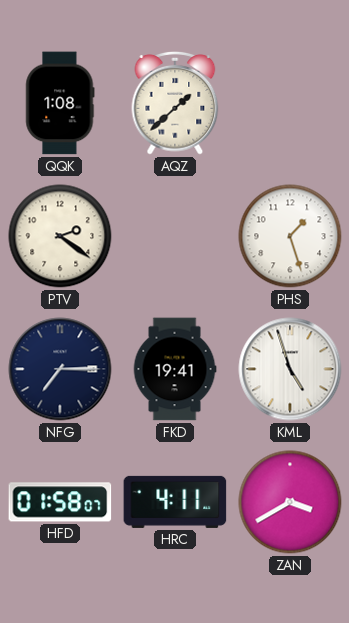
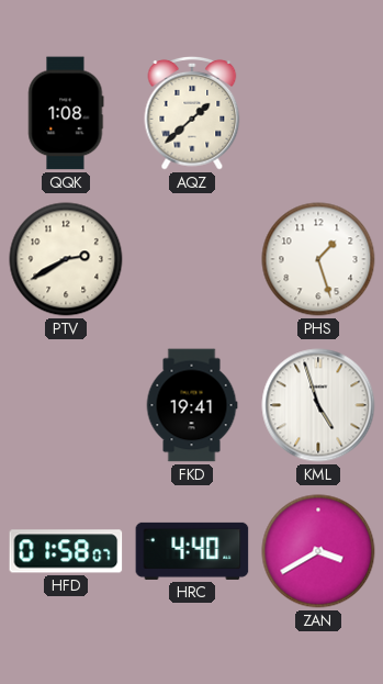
PTV: 2:21 -> 2:40
NFG: 7:15 -> none
HRC: 4:11 -> 4:40
